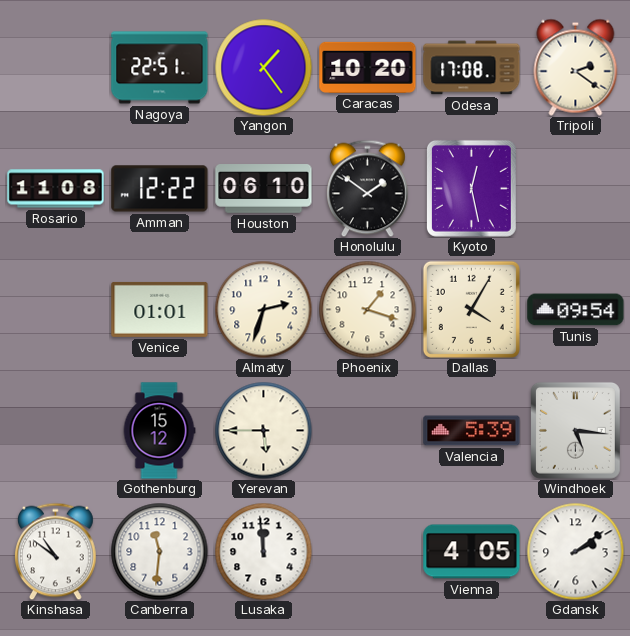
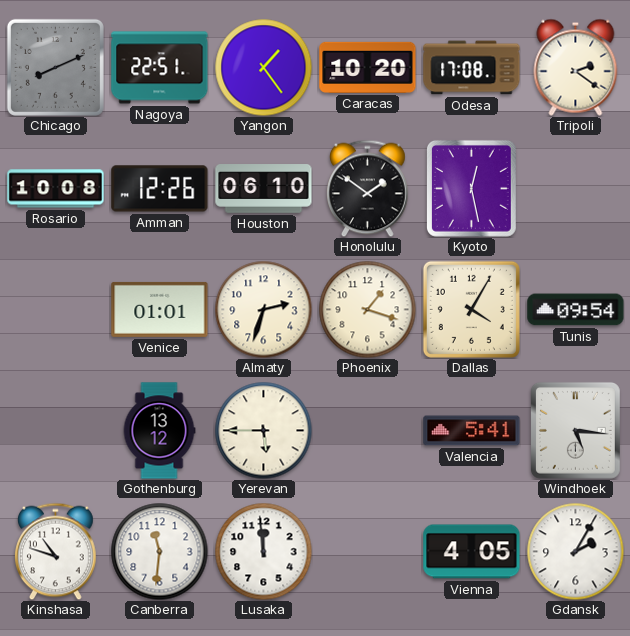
Chicago: none -> 8:11
Rosario: 11:08 -> 10:08
Amman: 12:22 -> 12:26
Gothenburg: 15:12 -> 13:12
Valencia: 5:39 -> 5:41
Kinshasa: 10:51 -> 10:48
Gdansk: 2:09 -> 2:05
